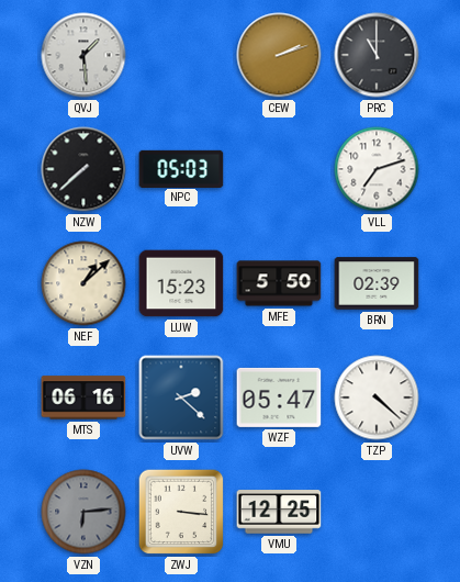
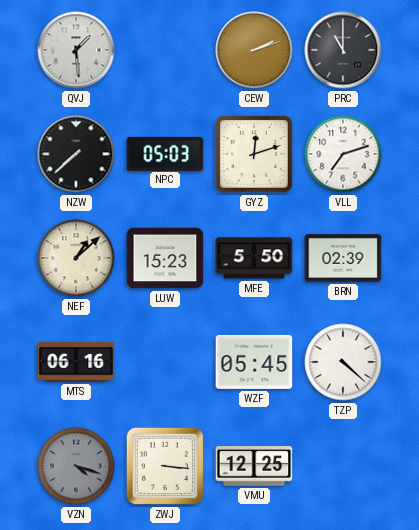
GYZ: none -> 12:12
UVW: 2:22 -> none
WZF: 05:47 -> 05:45
VZN: 6:14 -> 4:18
